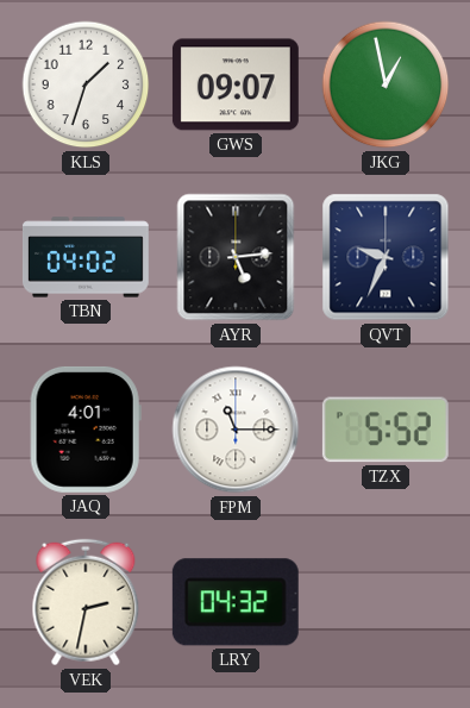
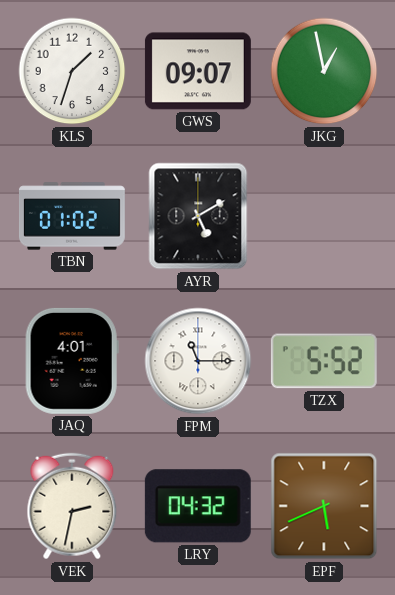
TBN: 04:02 -> 01:02
AYR: 5:14 -> 5:10
QVT: 9:34 -> none
EPF: none -> 5:41
